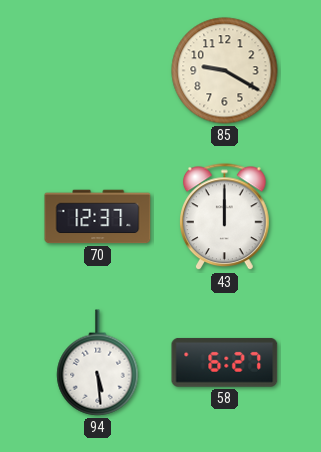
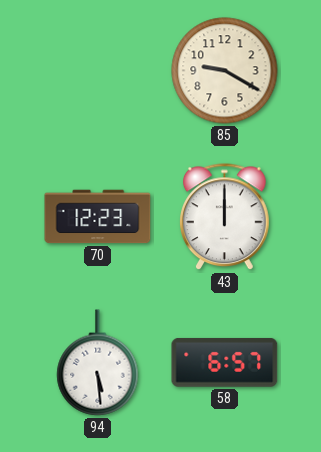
70: 12:37 -> 12:23
58: 6:27 -> 6:57
